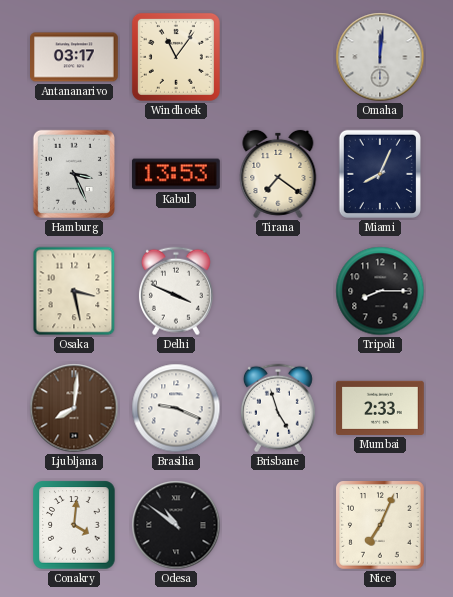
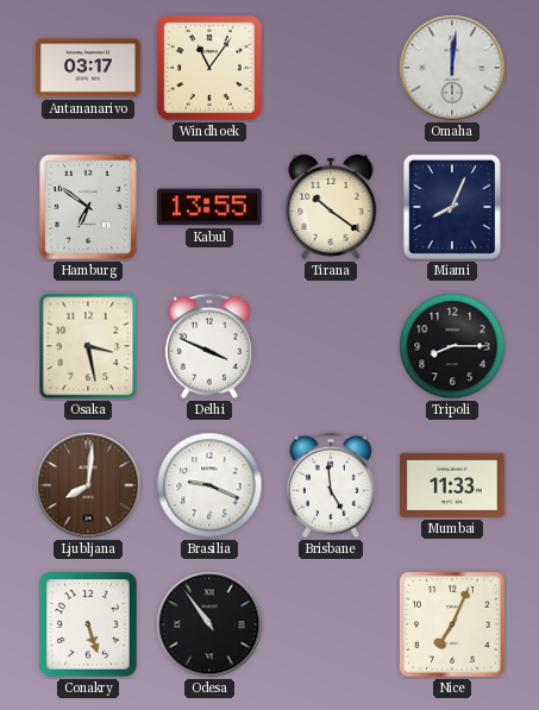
Hamburg: 3:26 -> 6:51
Kabul: 13:53 -> 13:55
Tirana: 7:21 -> 10:21
Brisbane: 4:57 -> 4:59
Mumbai: 2:33 -> 11:33
Conakry: 4:01 -> 5:27
Odesa: 10:51 -> 10:54
